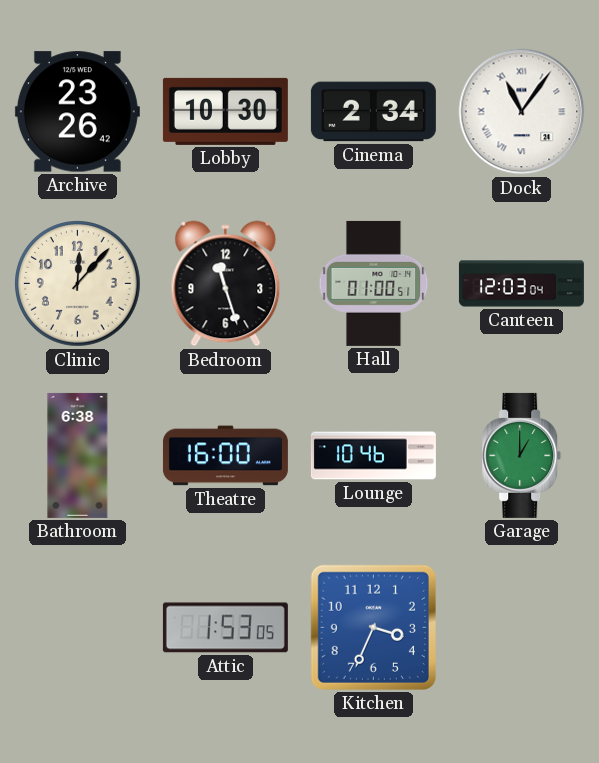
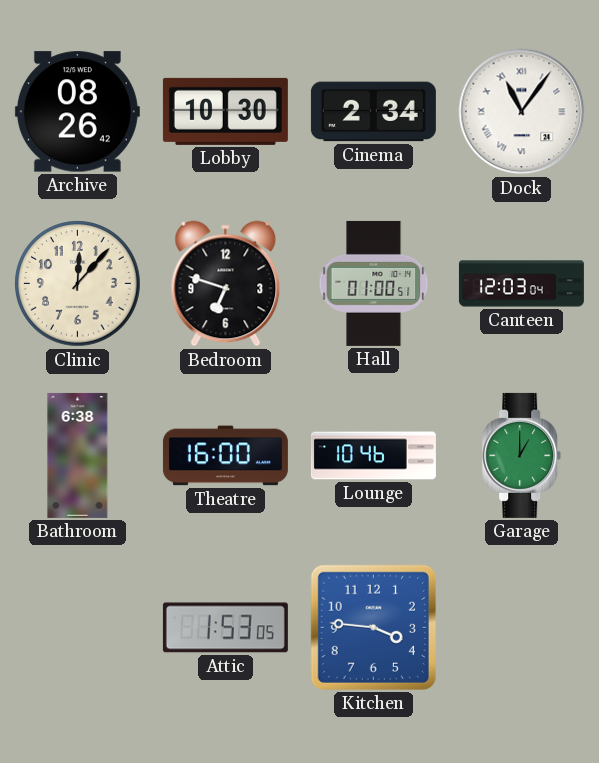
Archive: 23:26 -> 08:26
Bedroom: 11:27 -> 6:48
Kitchen: 3:34 -> 3:46
